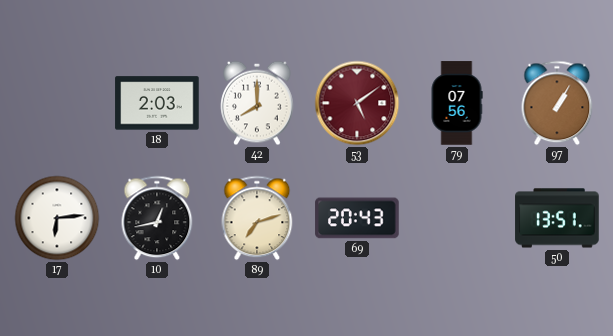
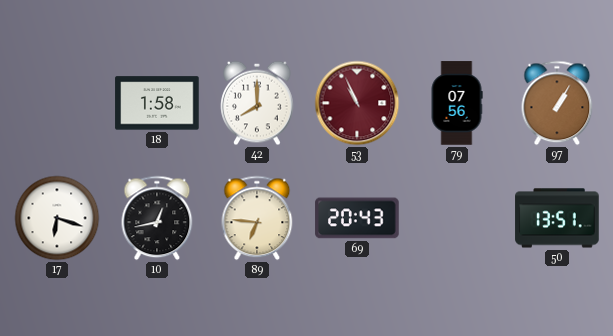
18: 2:03 -> 1:58
53: 5:09 -> 10:56
17: 6:14 -> 6:18
89: 7:12 -> 6:46
